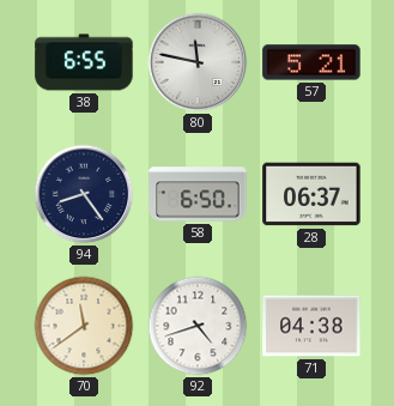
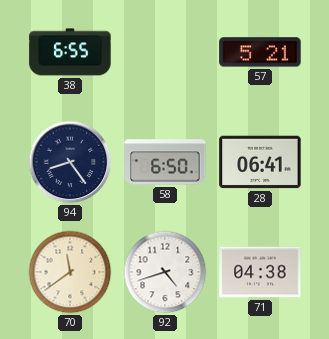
80: 11:47 -> none
28: 06:37 -> 06:41
